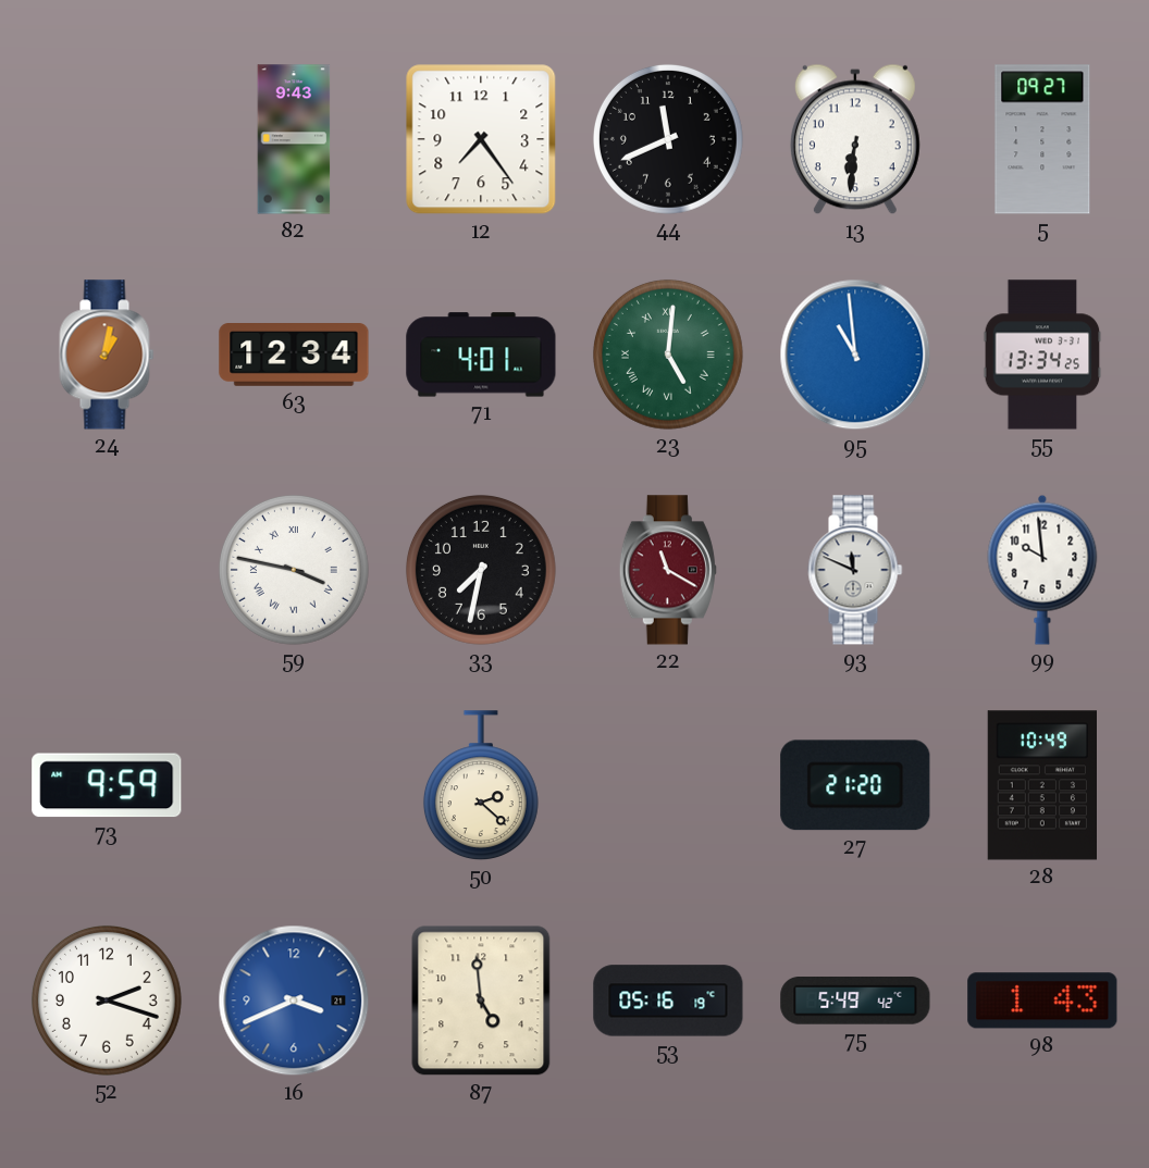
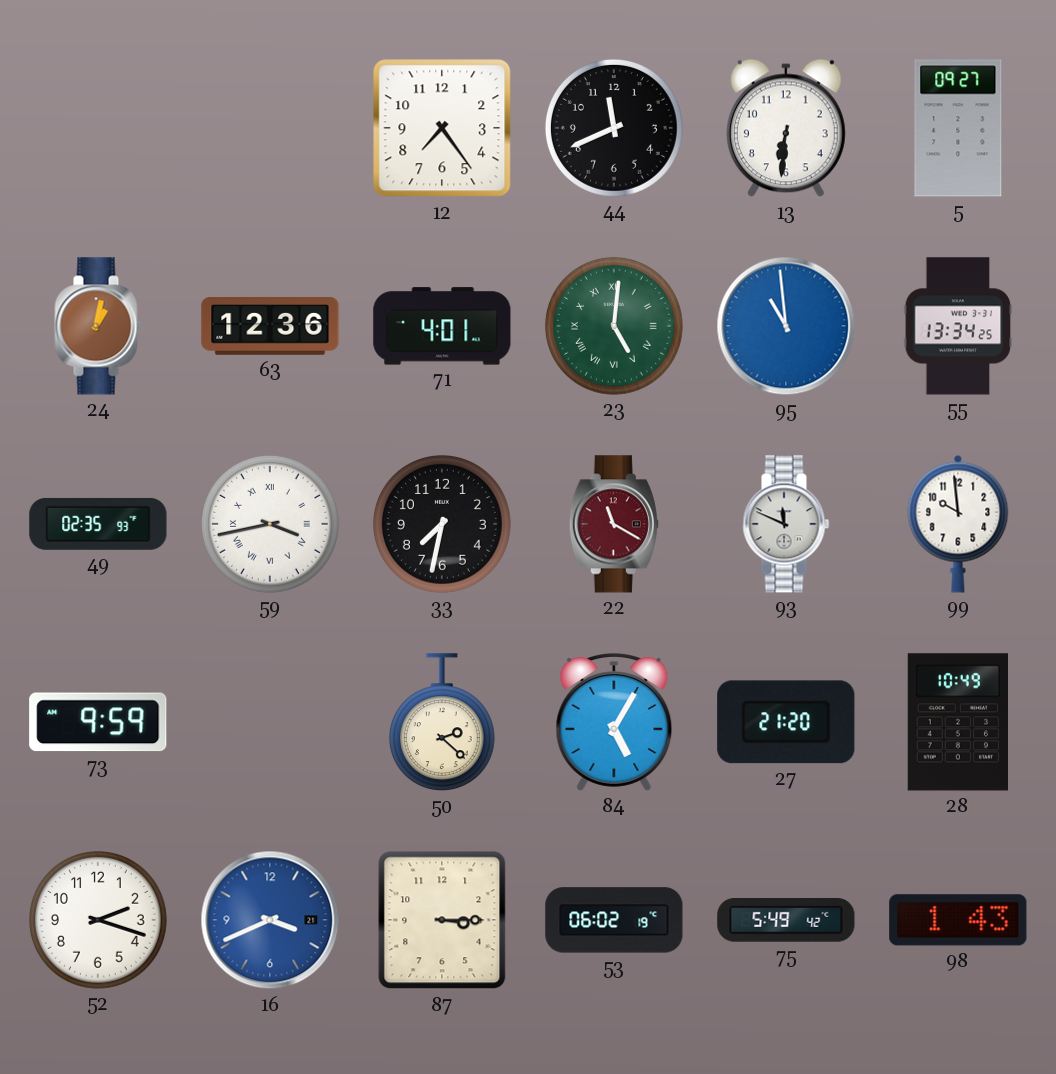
82: 9:43 -> none
63: 12:34 -> 12:36
49: none -> 02:35
59: 3:47 -> 3:43
84: none -> 5:05
87: 4:59 -> 3:15
53: 05:16 -> 06:02
